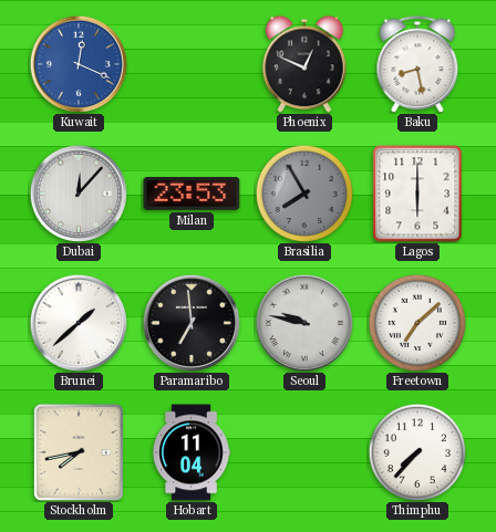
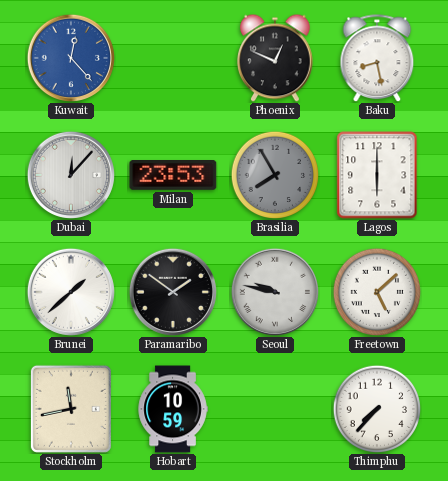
Kuwait: 12:19 -> 12:23
Paramaribo: 6:59 -> 1:51
Freetown: 7:08 -> 5:08
Stockholm: 7:43 -> 11:43
Hobart: 11:04 -> 10:59
